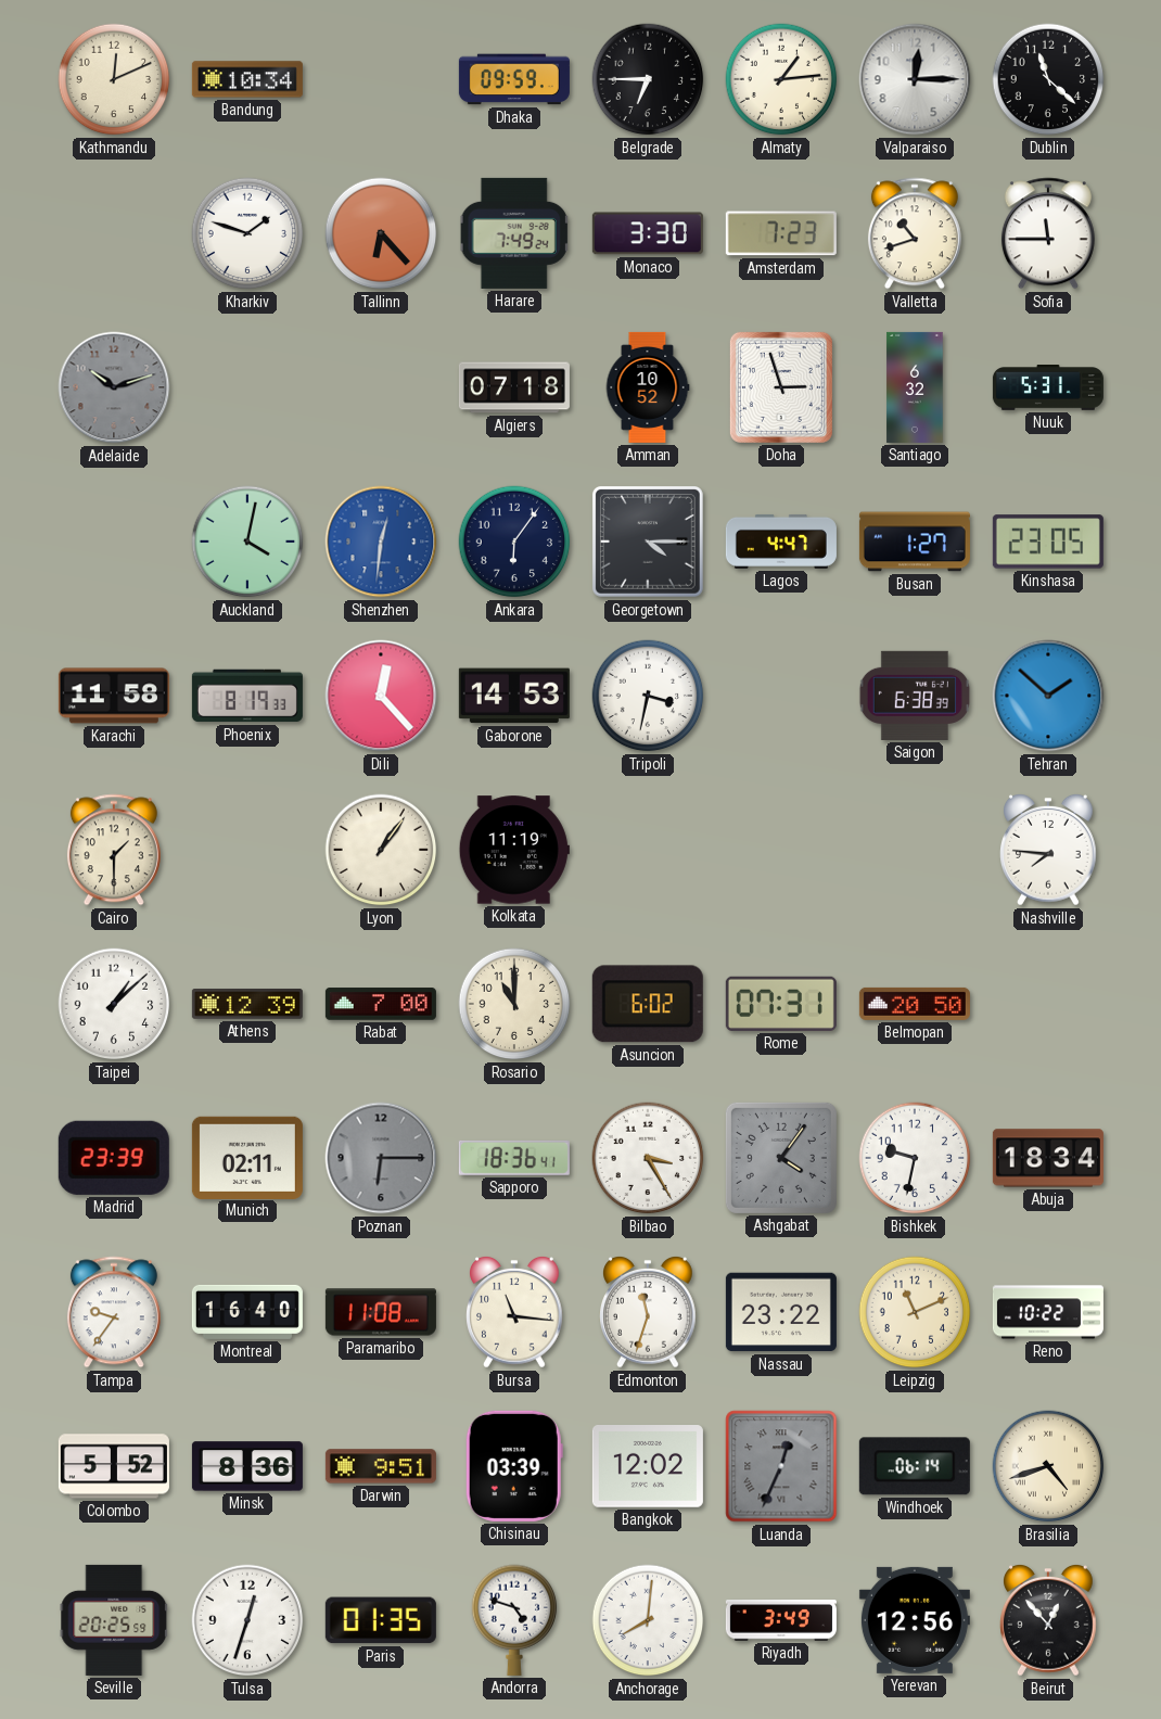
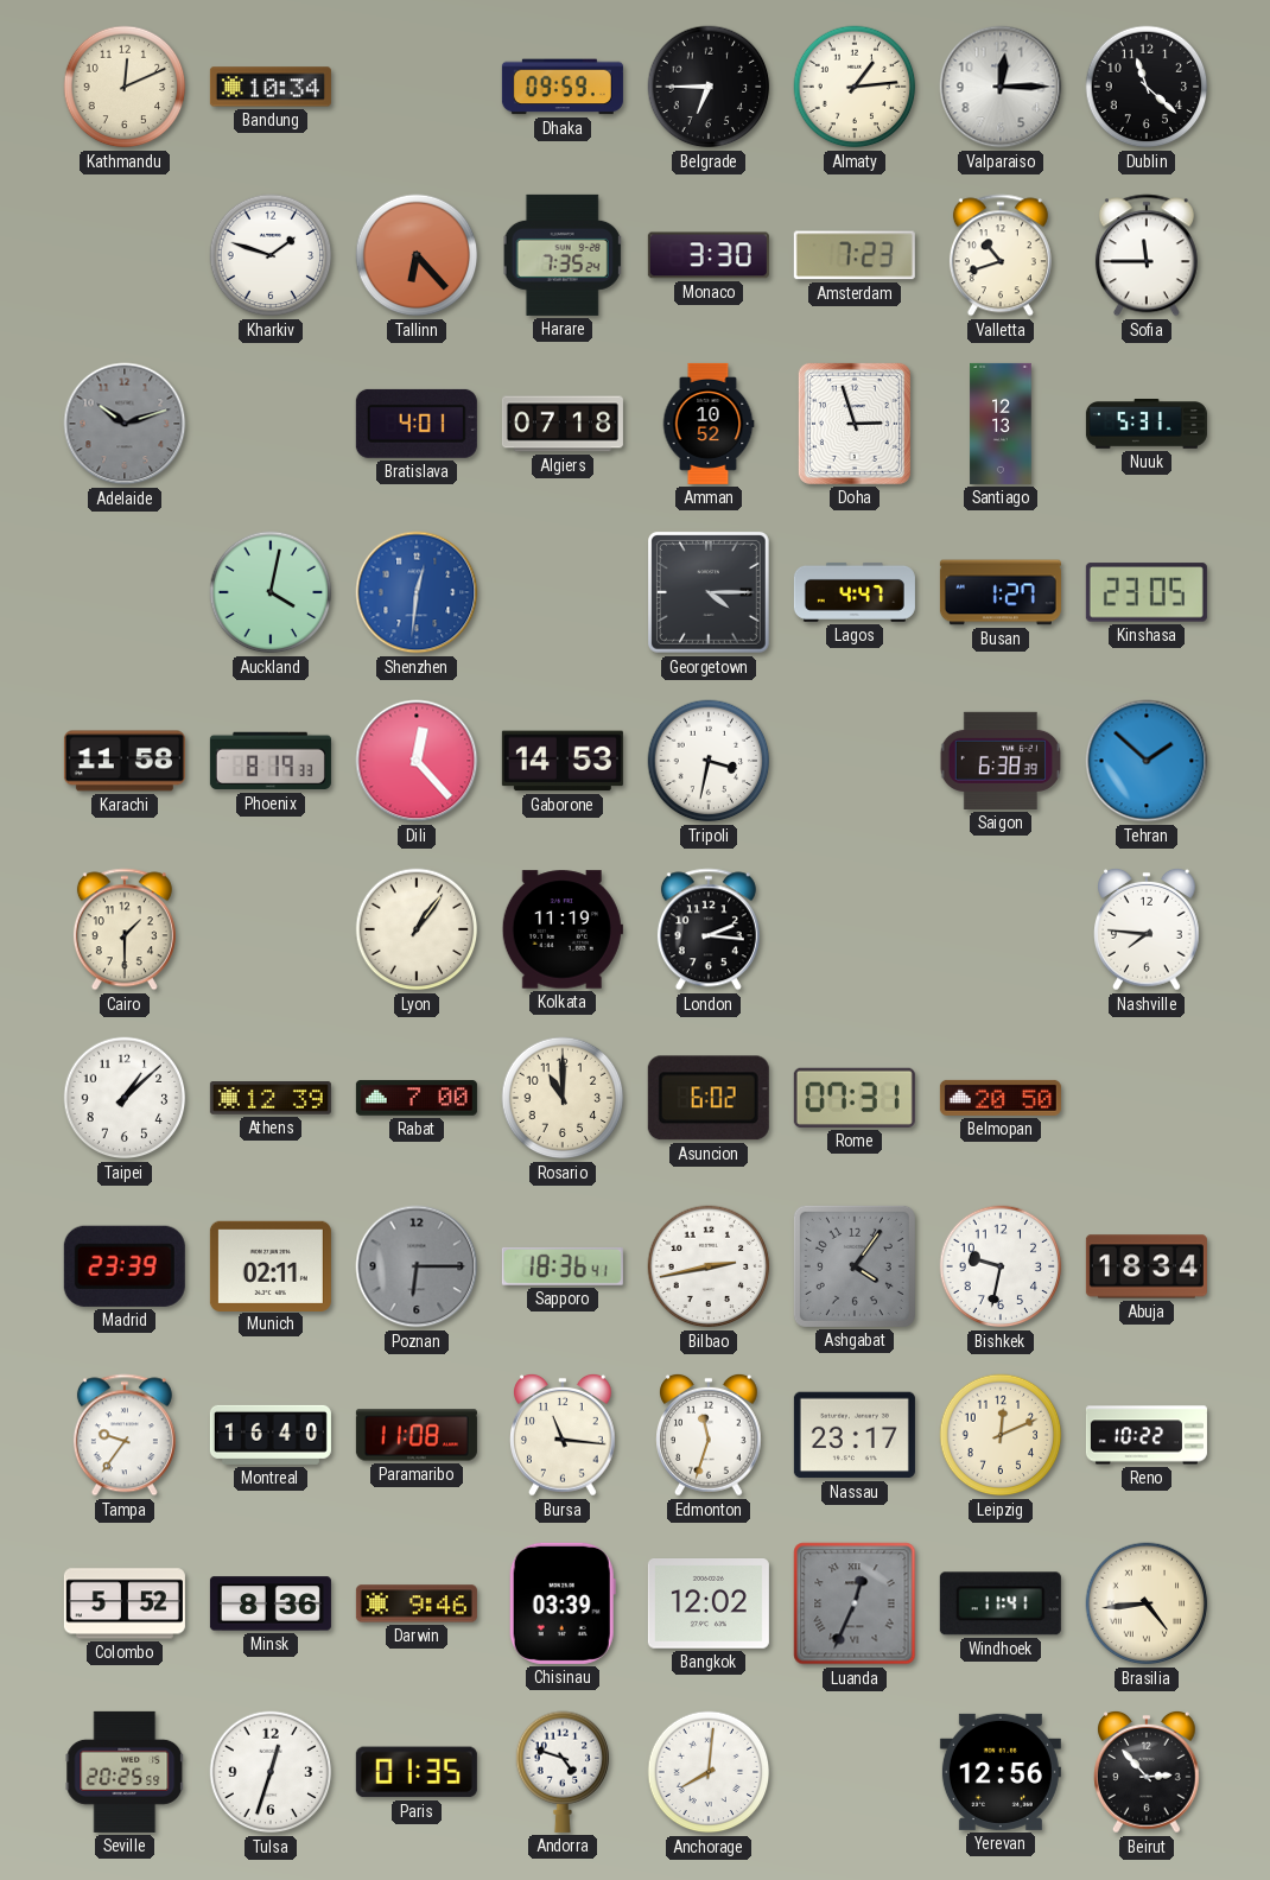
Harare: 7:49 -> 7:35
Bratislava: none -> 4:01
Santiago: 6:32 -> 12:13
Ankara: 6:06 -> none
London: none -> 2:16
Bilbao: 3:25 -> 2:43
Nassau: 23:22 -> 23:17
Leipzig: 11:11 -> 12:11
Darwin: 9:51 -> 9:46
Windhoek: 06:14 -> 11:41
Brasilia: 4:42 -> 4:44
Riyadh: 3:49 -> none
Beirut: 12:53 -> 2:53
